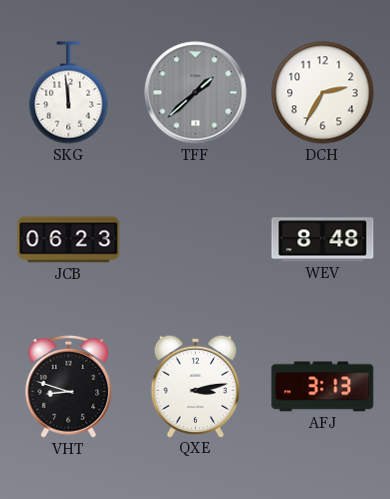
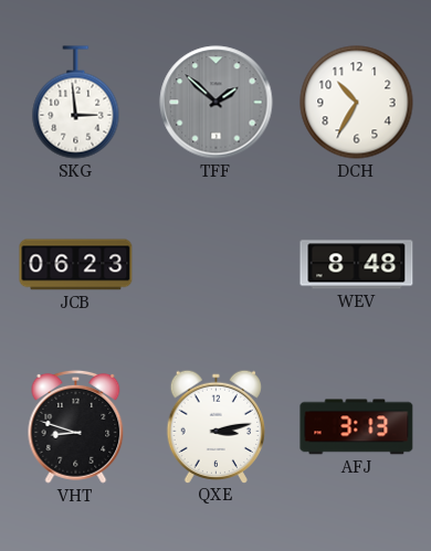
SKG: 11:59 -> 2:59
TFF: 1:38 -> 1:52
DCH: 2:35 -> 10:35
